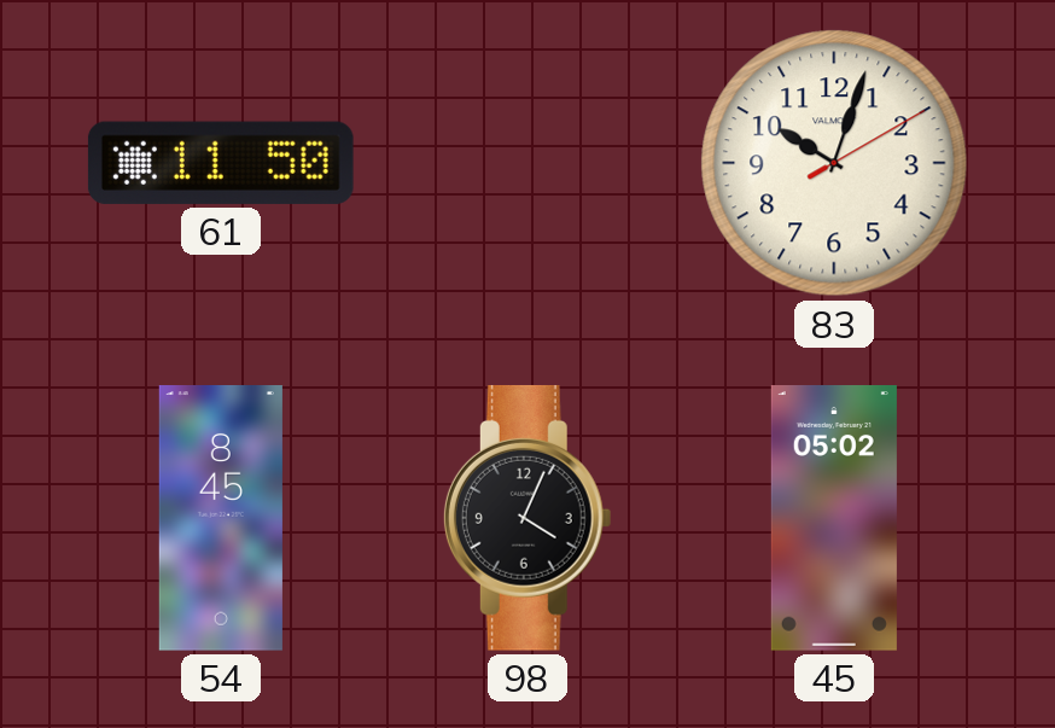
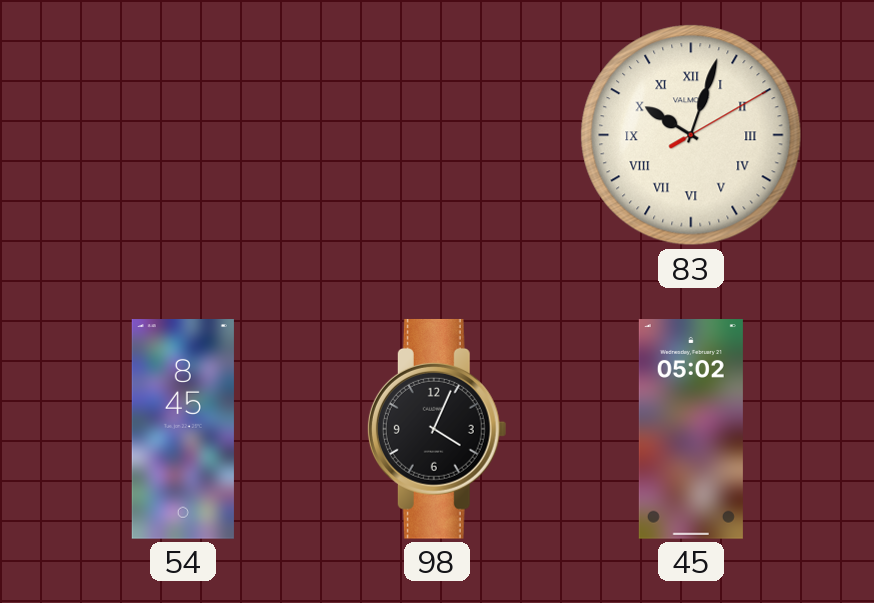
61: 11:50 -> none
83 numerals: Arabic -> Roman
